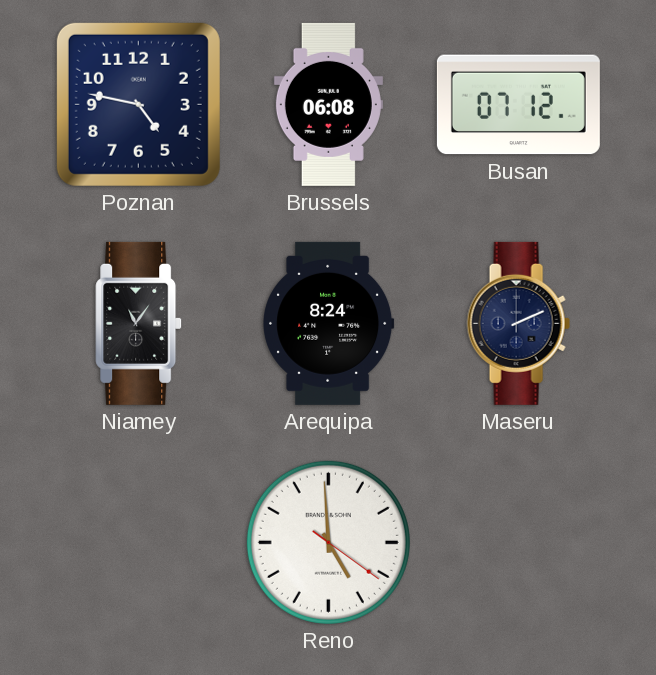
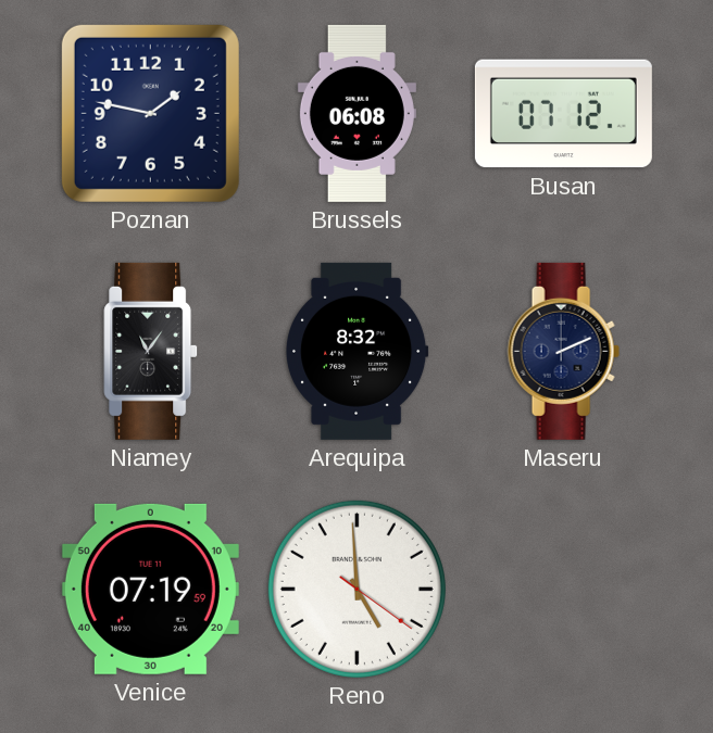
Poznan: 4:47 -> 1:47
Arequipa: 8:24 -> 8:32
Venice: none -> 07:19
